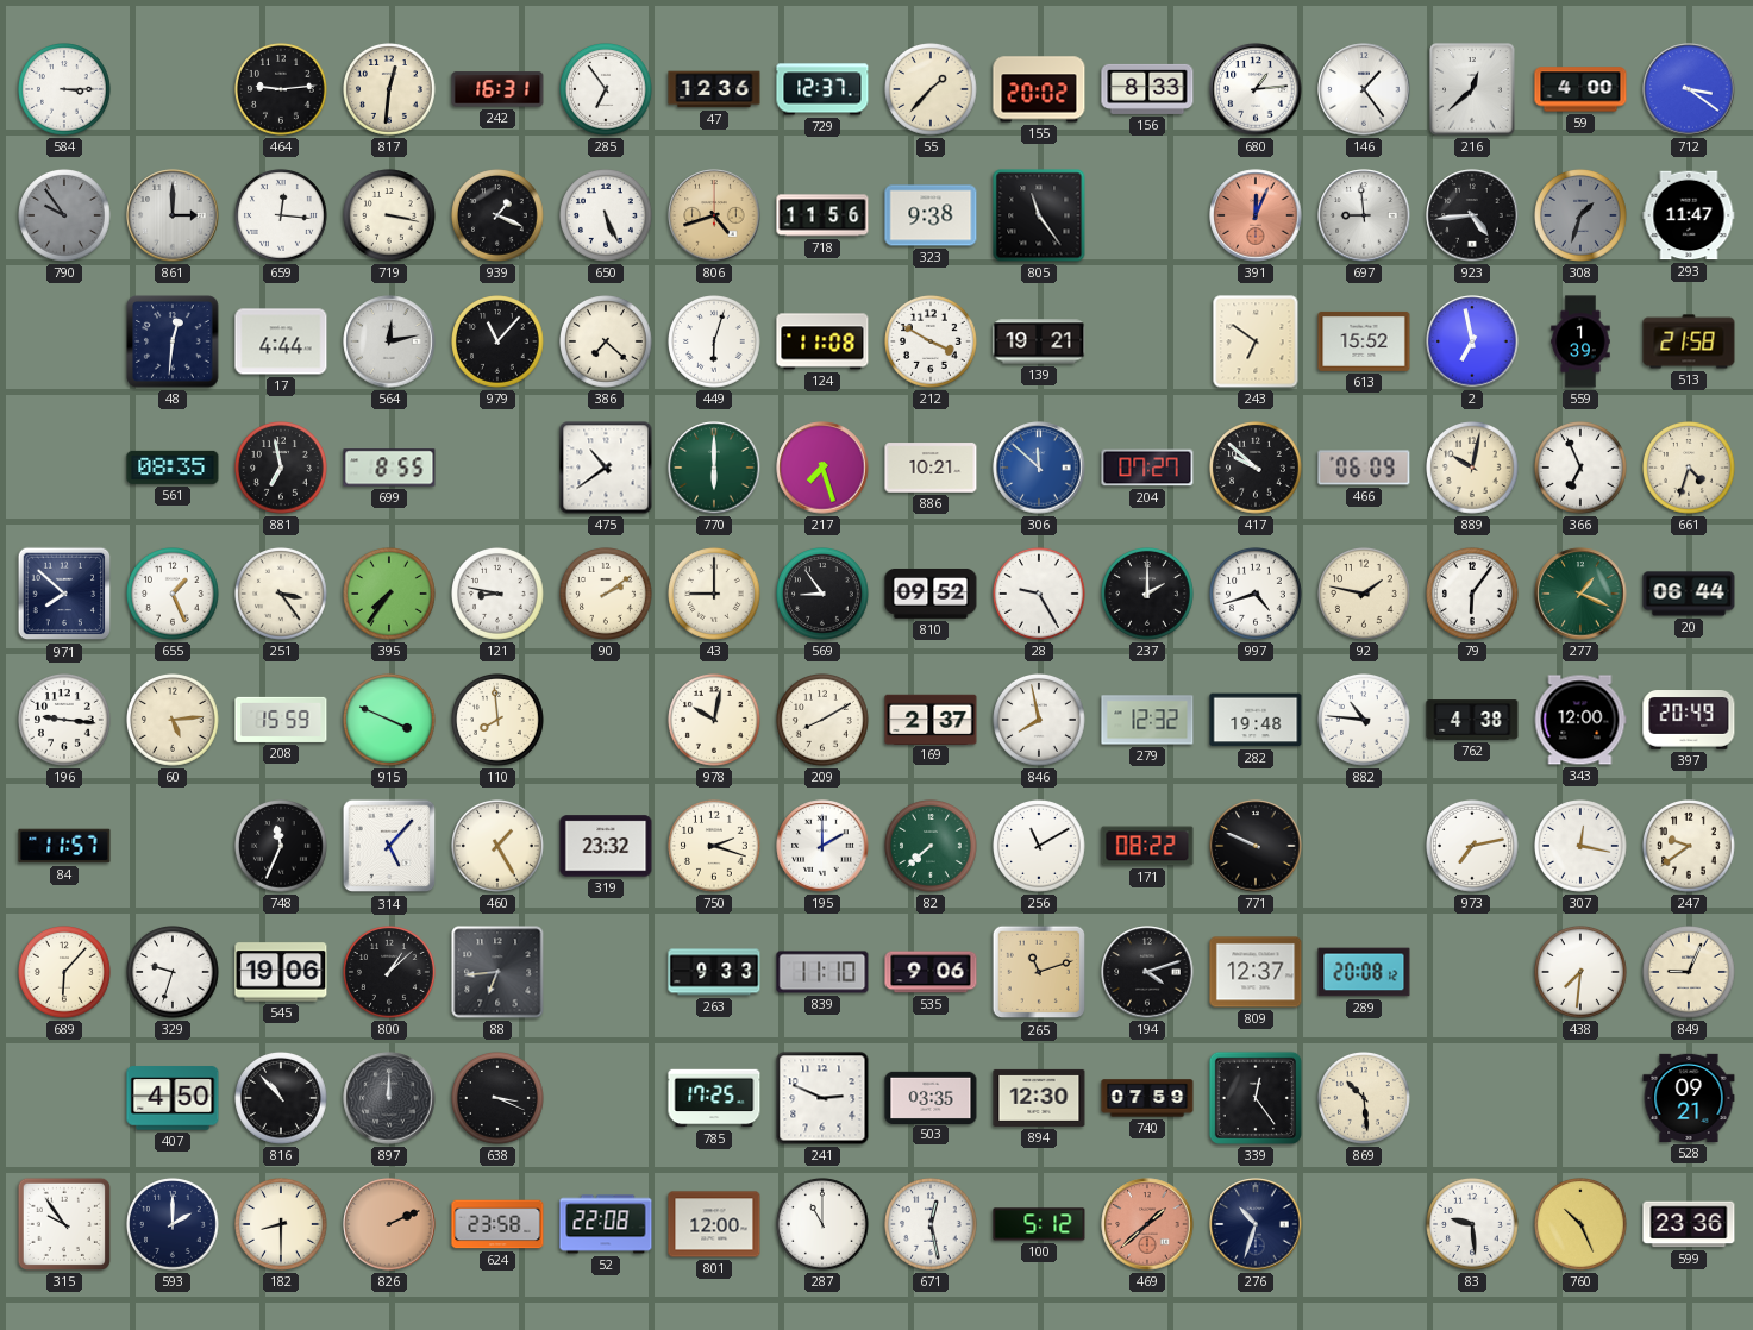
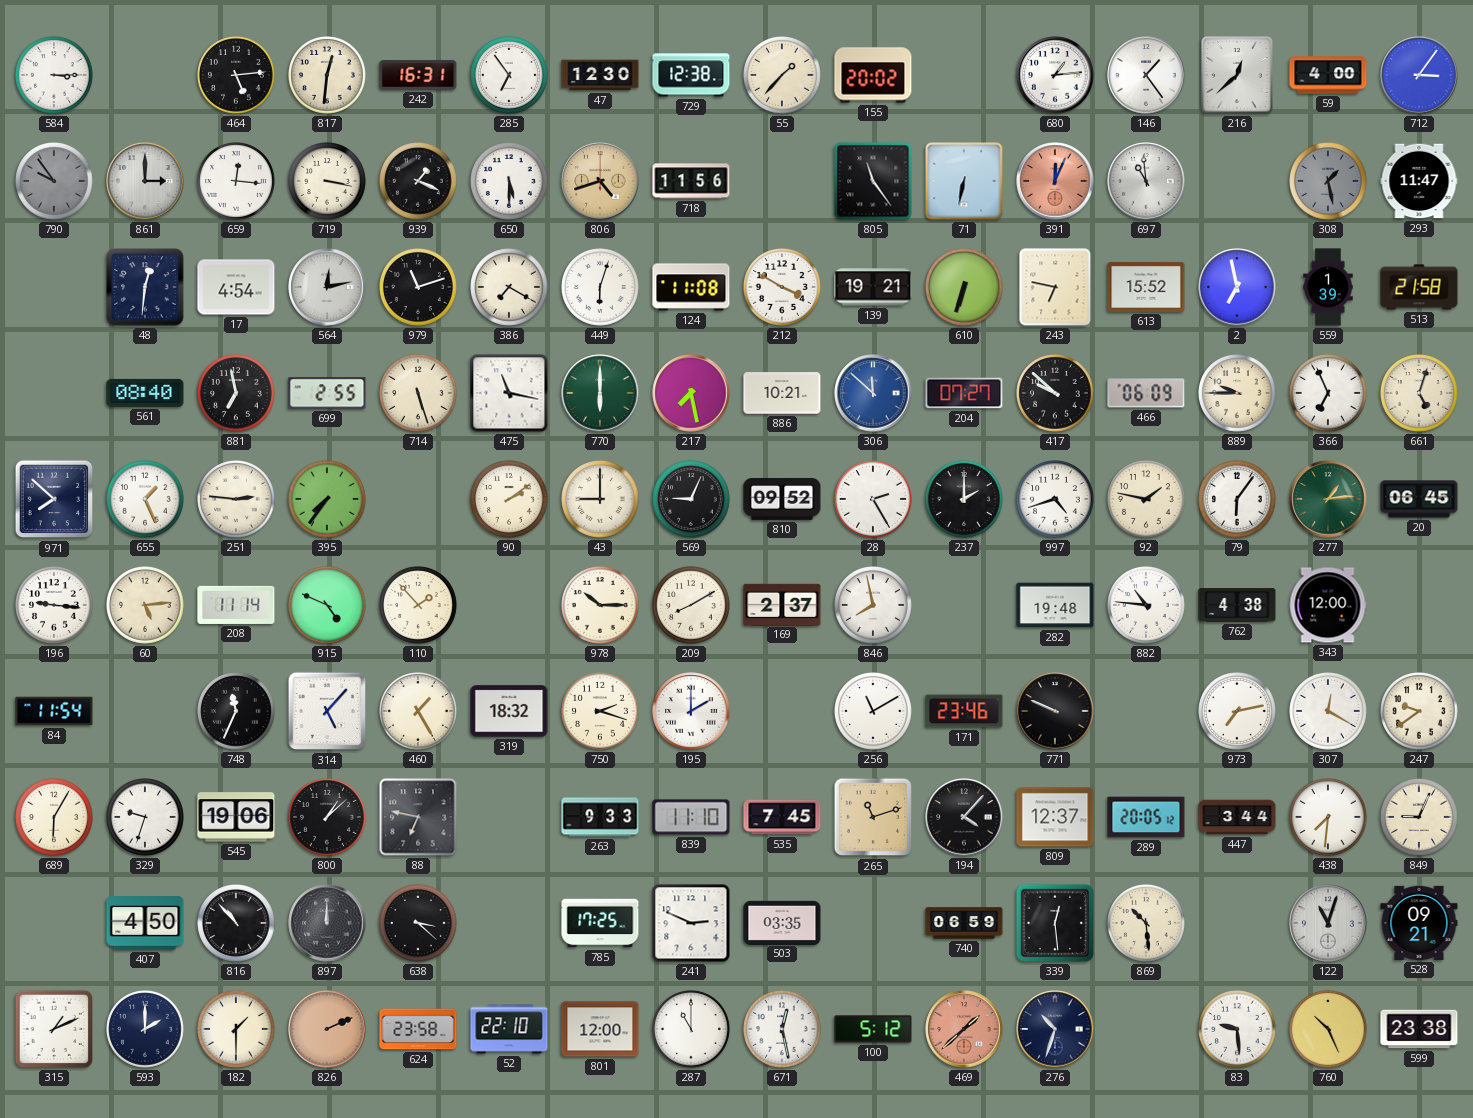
464: 9:14 -> 5:14
47: 12:36 -> 12:30
729: 12:37 -> 12:38
156: 8:33 -> none
712: 3:21 -> 3:06
650: 5:26 -> 5:30
323: 9:38 -> none
71: none -> 6:32
697: 8:59 -> 10:59
923: 4:44 -> none
308: 1:33 -> 1:28
17: 4:44 -> 4:54
979: 11:07 -> 11:12
386: 7:22 -> 7:20
610: none -> 6:33
243: 6:51 -> 6:47
561: 08:35 -> 08:40
699: 8:55 -> 2:55
714: none -> 5:27
475: 10:39 -> 11:17
217: 7:27 -> 7:28
889: 10:02 -> 9:45
661: 4:33 -> 5:03
251: 3:24 -> 2:46
121: 8:47 -> none
569: 8:54 -> 9:04
28: 9:25 -> 2:25
277: 1:19 -> 1:14
20: 06:44 -> 06:45
208: 15:59 -> 11:14
915: 3:49 -> 4:49
110: 7:59 -> 1:53
978: 10:02 -> 10:15
279: 12:32 -> none
397: 20:49 -> none
84: 11:57 -> 11:54
319: 23:32 -> 18:32
82: 7:38 -> none
171: 08:22 -> 23:46
307: 12:17 -> 12:20
689: 6:07 -> 6:05
88: 6:44 -> 6:47
535: 9:06 -> 7:45
194: 4:12 -> 4:07
289: 20:08 -> 20:05
447: none -> 3:44
638: 3:19 -> 3:22
894: 12:30 -> none
740: 07:59 -> 06:59
339: 12:24 -> 12:29
122: none -> 11:03
315: 9:54 -> 1:11
182: 8:30 -> 1:30
52: 22:08 -> 22:10
599: 23:36 -> 23:38
